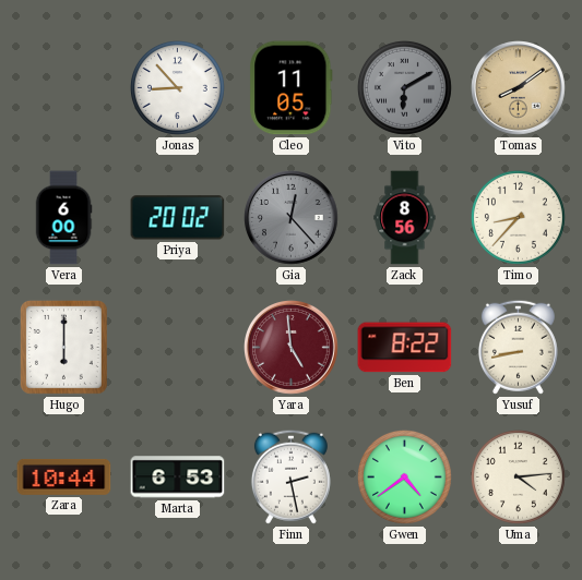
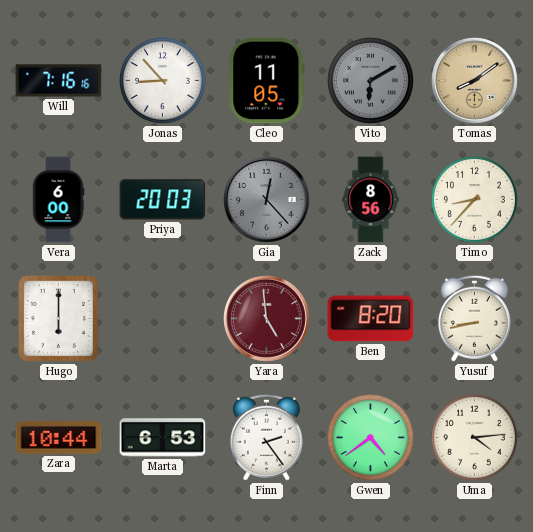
Will: none -> 7:16
Priya: 20:02 -> 20:03
Ben: 8:22 -> 8:20
Finn: 2:28 -> 2:24
